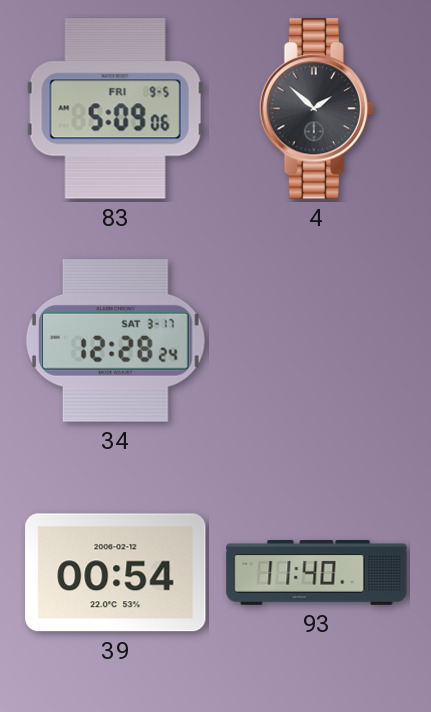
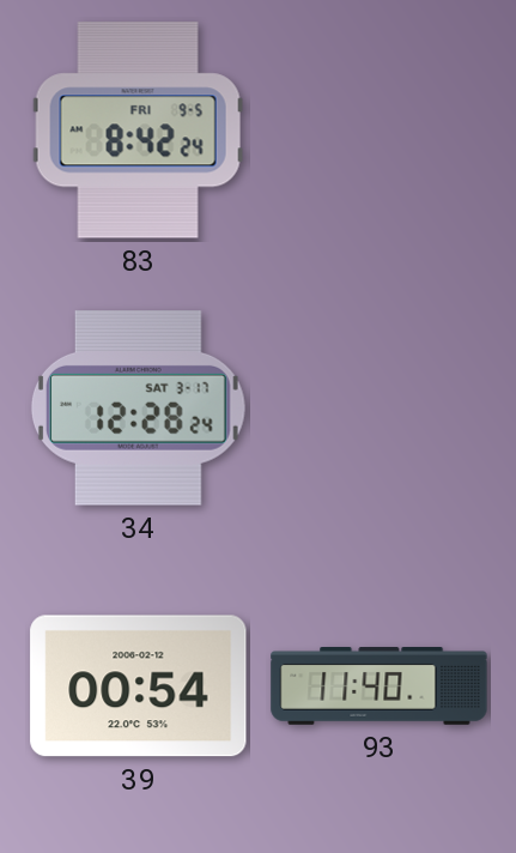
83: 5:09 -> 8:42
4: 1:52 -> none
